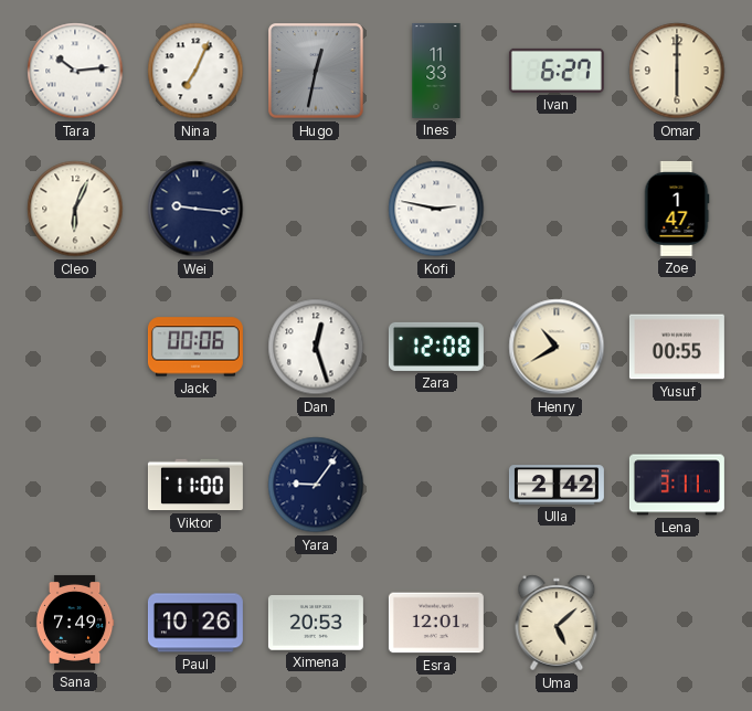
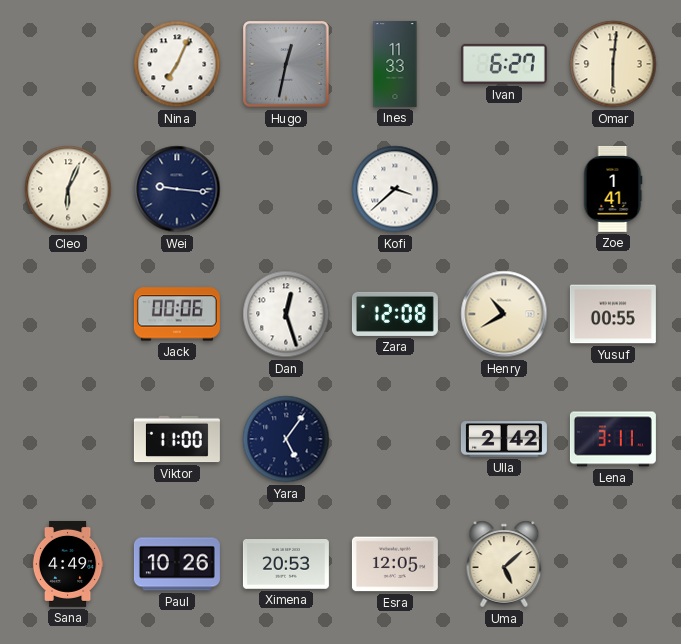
Tara: 10:14 -> none
Omar: 6:00 -> 6:01
Kofi: 2:47 -> 3:38
Zoe: 1:47 -> 1:41
Yara: 9:06 -> 5:06
Sana: 7:49 -> 4:49
Esra: 12:01 -> 12:05
